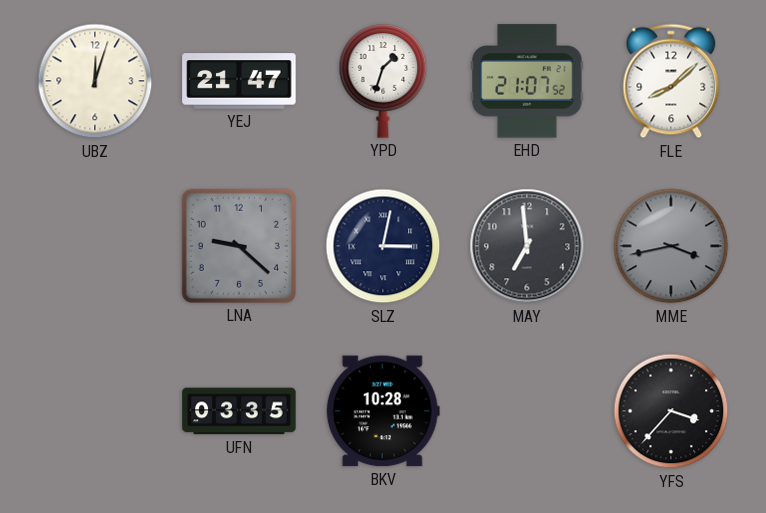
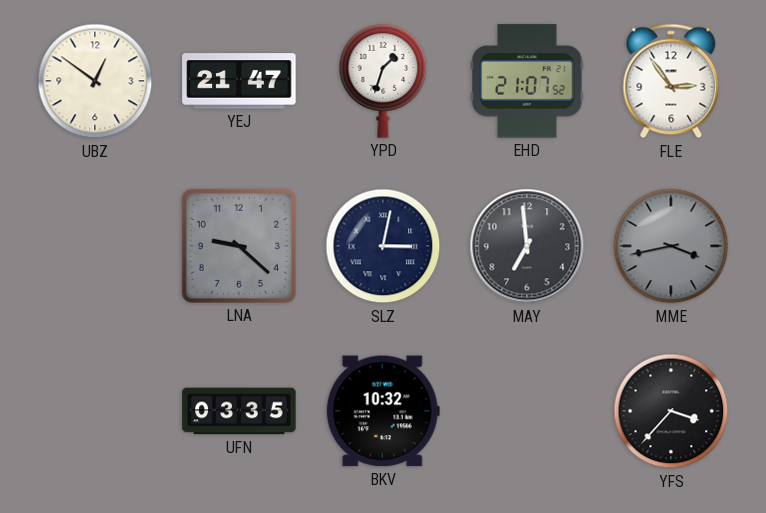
UBZ: 12:03 -> 12:51
FLE: 8:08 -> 2:54
BKV: 10:28 -> 10:32
